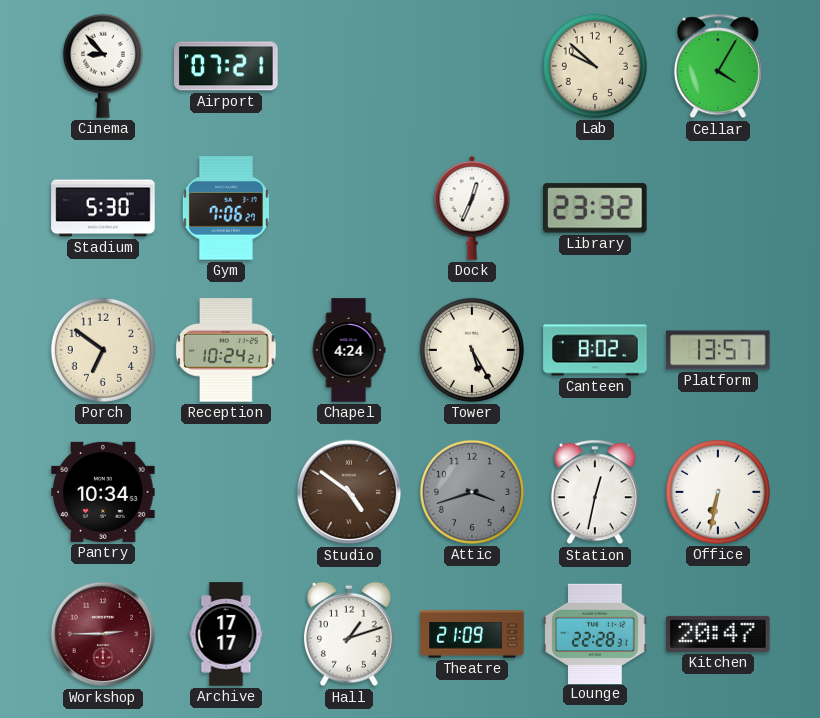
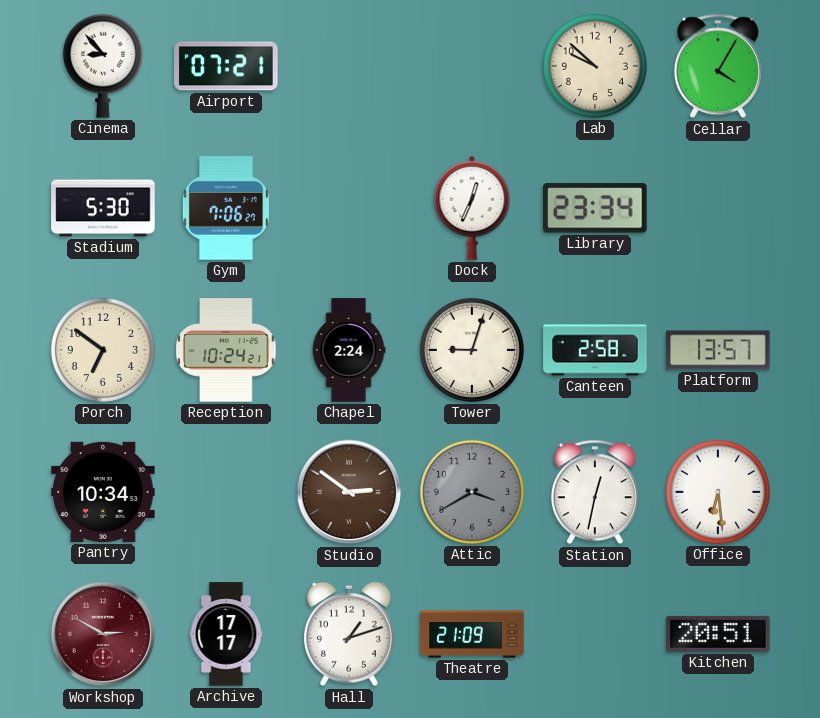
Library: 23:32 -> 23:34
Chapel: 4:24 -> 2:24
Tower: 5:25 -> 9:03
Canteen: 8:02 -> 2:58
Studio: 4:51 -> 2:51
Attic: 3:42 -> 3:40
Office: 6:32 -> 6:29
Workshop: 2:45 -> 2:50
Lounge: 22:28 -> none
Kitchen: 20:47 -> 20:51
